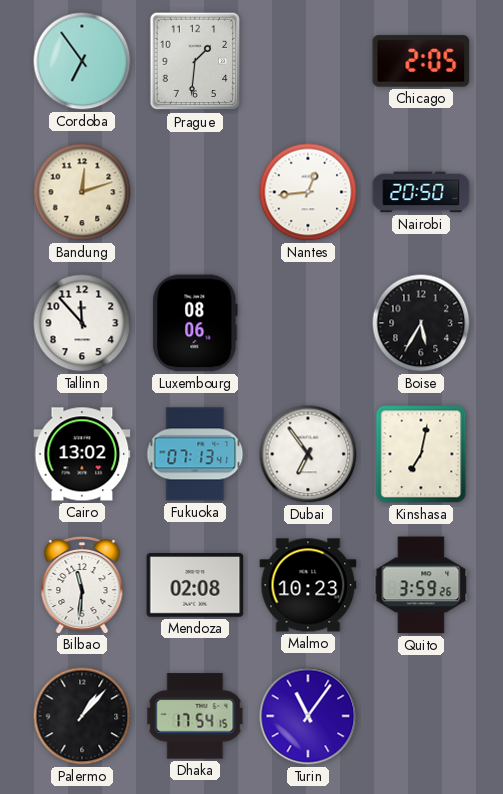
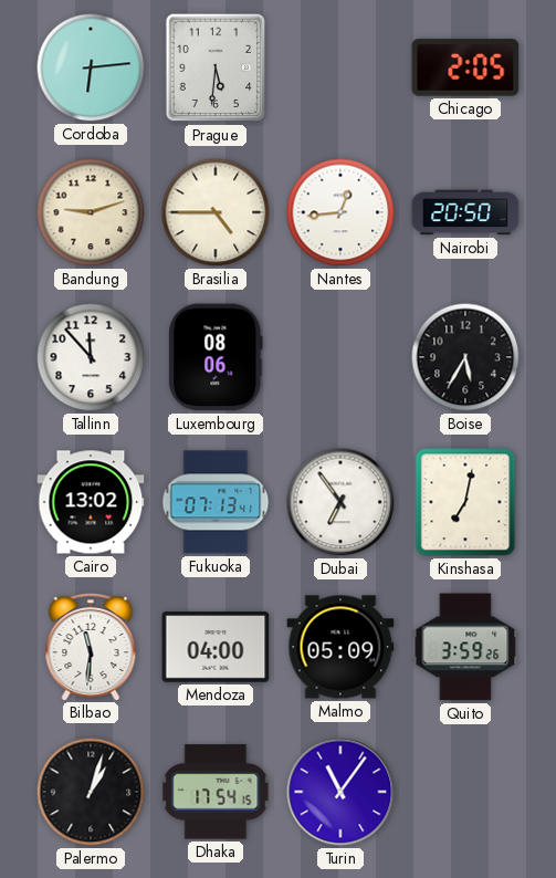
Cordoba: 6:54 -> 6:14
Prague: 1:31 -> 5:31
Bandung: 12:12 -> 9:12
Brasilia: none -> 4:45
Mendoza: 02:08 -> 04:00
Malmo: 10:23 -> 05:09
Palermo: 1:07 -> 1:03
